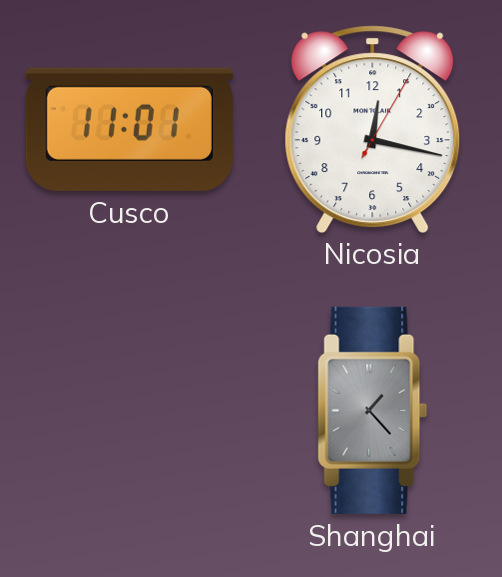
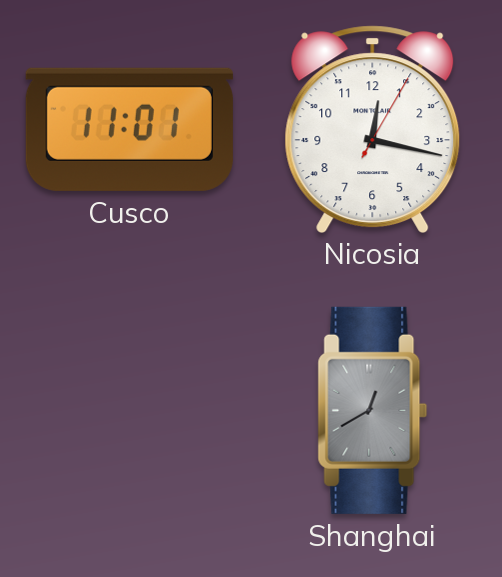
Shanghai: 1:23 -> 12:40
